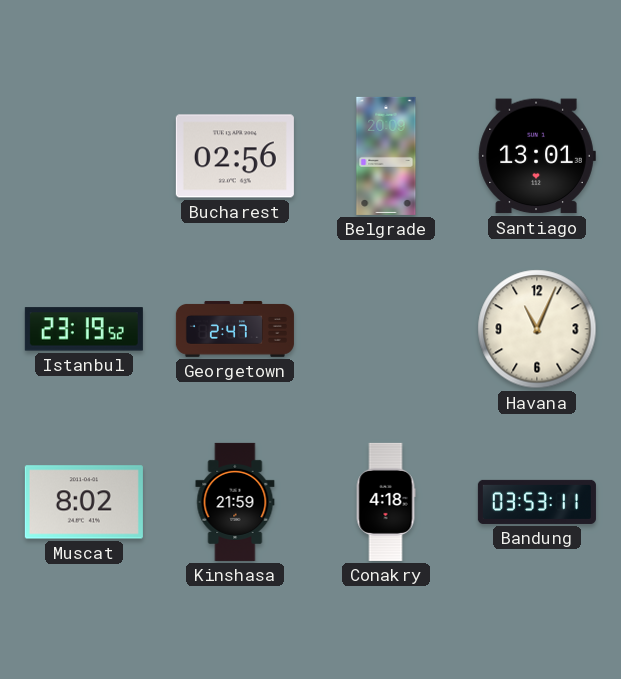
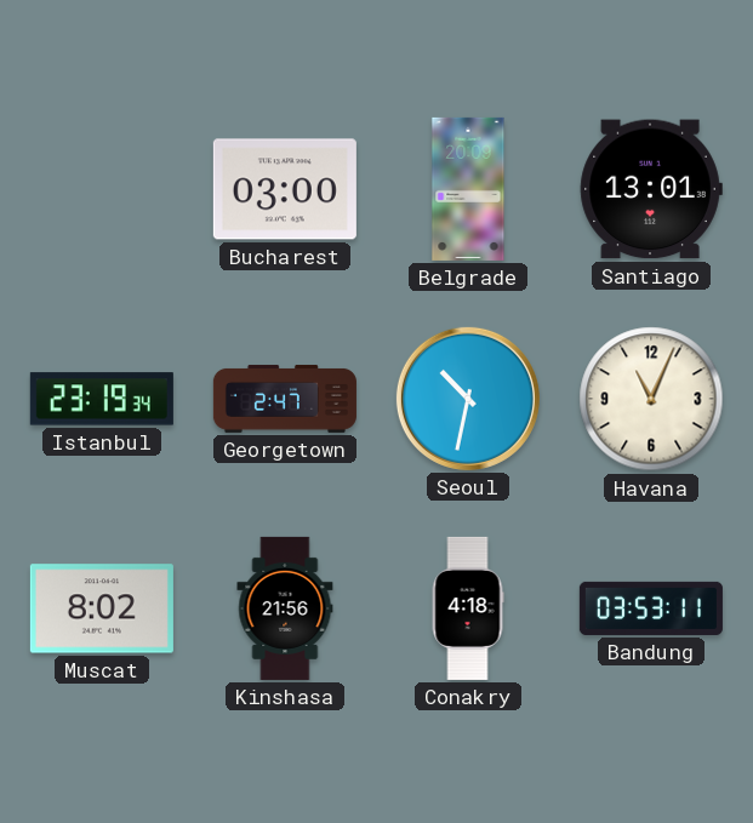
Bucharest: 02:56 -> 03:00
Istanbul: 23:19:52 -> 23:19:34
Seoul: none -> 10:32
Kinshasa: 21:59 -> 21:56
